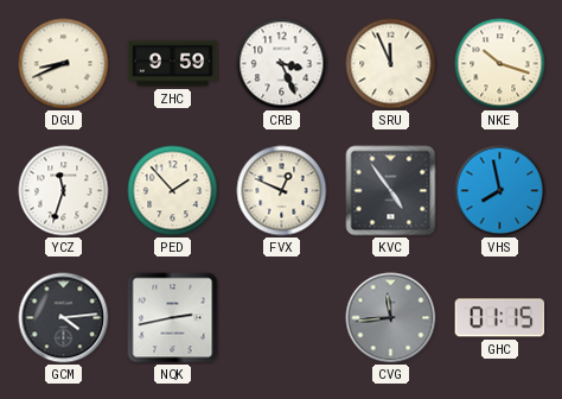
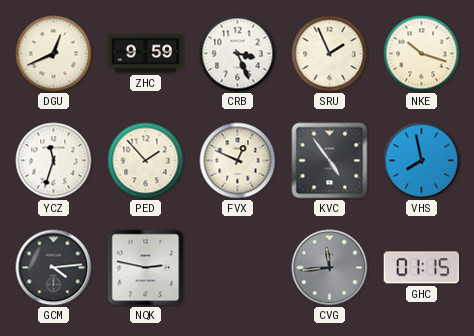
DGU: 8:41 -> 12:41
SRU: 11:56 -> 1:56
NQK: 2:43 -> 2:47
